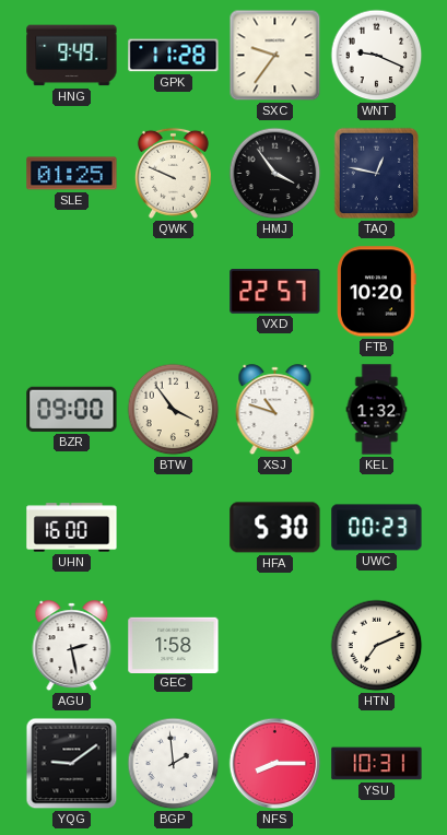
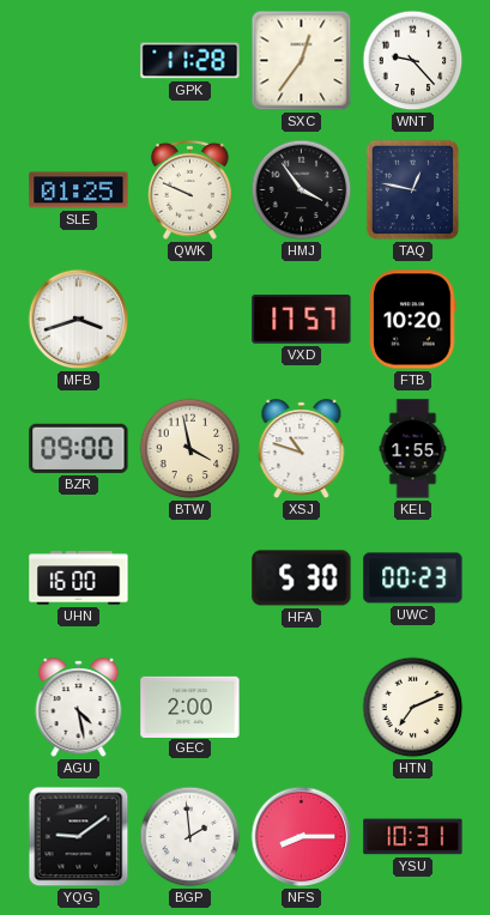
HNG: 9:49 -> none
SXC: 9:36 -> 12:36
WNT: 9:19 -> 9:23
MFB: none -> 3:42
VXD: 22:57 -> 17:57
BTW: 3:54 -> 3:58
KEL: 1:32 -> 1:55
AGU: 2:28 -> 4:28
GEC: 1:58 -> 2:00
